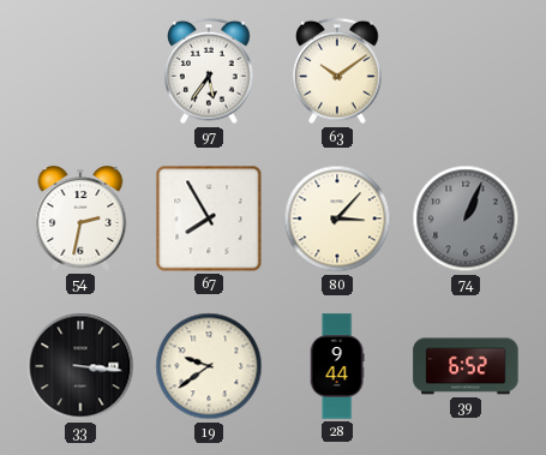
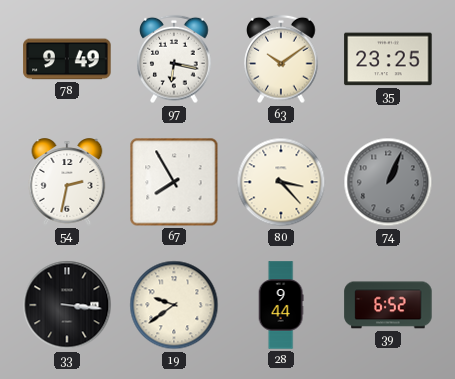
78: none -> 9:49
97: 5:36 -> 6:17
35: none -> 23:25
80: 3:07 -> 3:23
